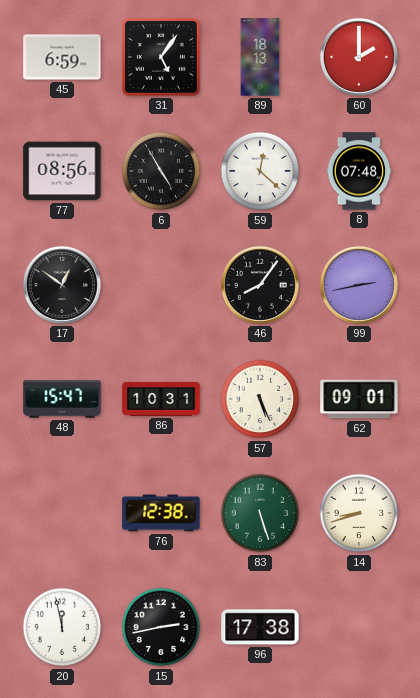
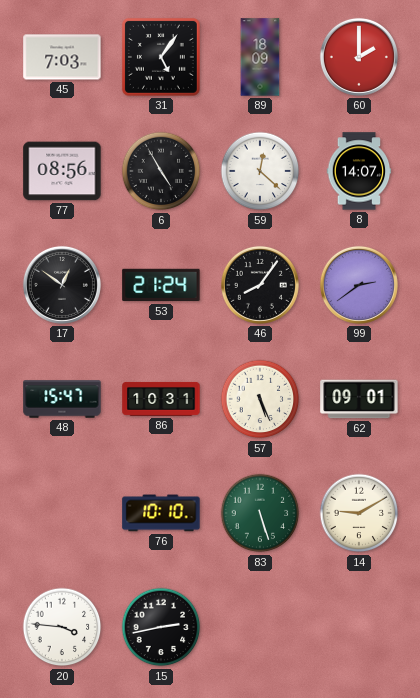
45: 6:59 -> 7:03
89: 18:13 -> 18:09
8: 07:48 -> 14:07
53: none -> 21:24
99: 2:43 -> 2:39
76: 12:38 -> 10:10
14: 8:42 -> 9:10
20: 11:58 -> 3:46
96: 17:38 -> none
